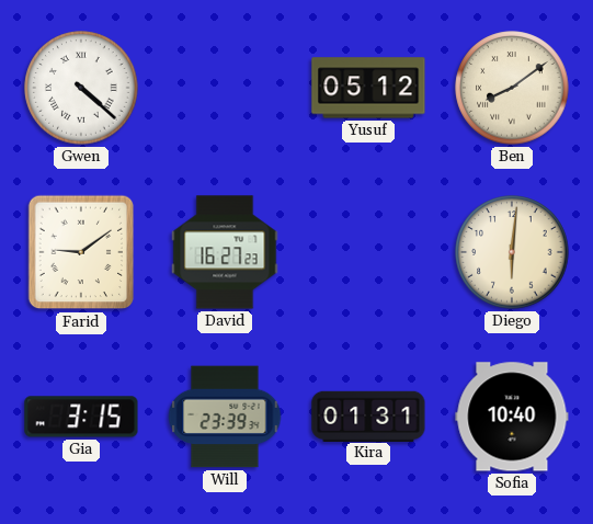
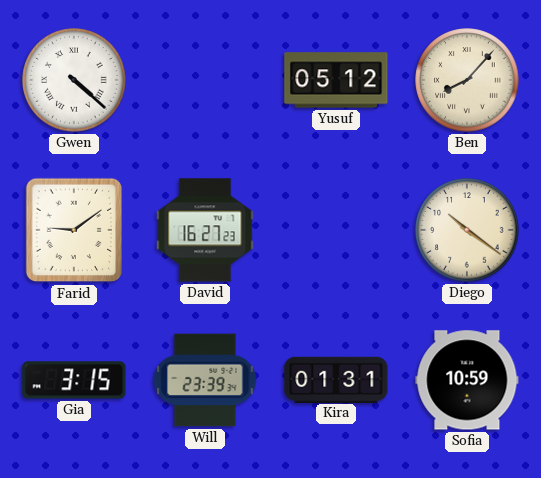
Ben: 8:09 -> 8:07
Diego: 6:01 -> 10:21
Sofia: 10:40 -> 10:59
